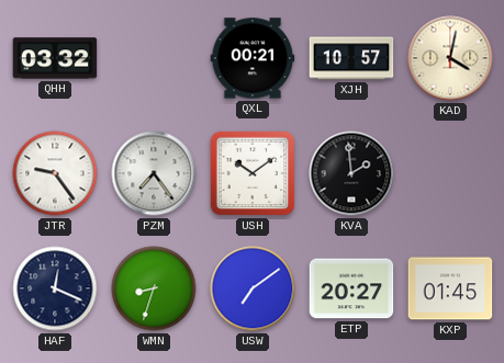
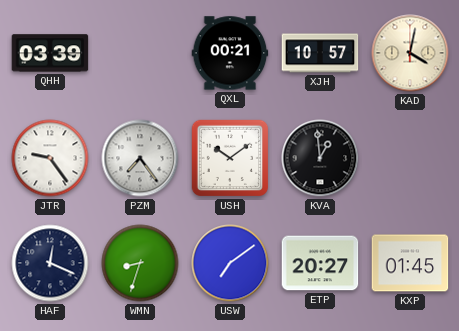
QHH: 03:32 -> 03:39
KVA: 1:59 -> 12:59
